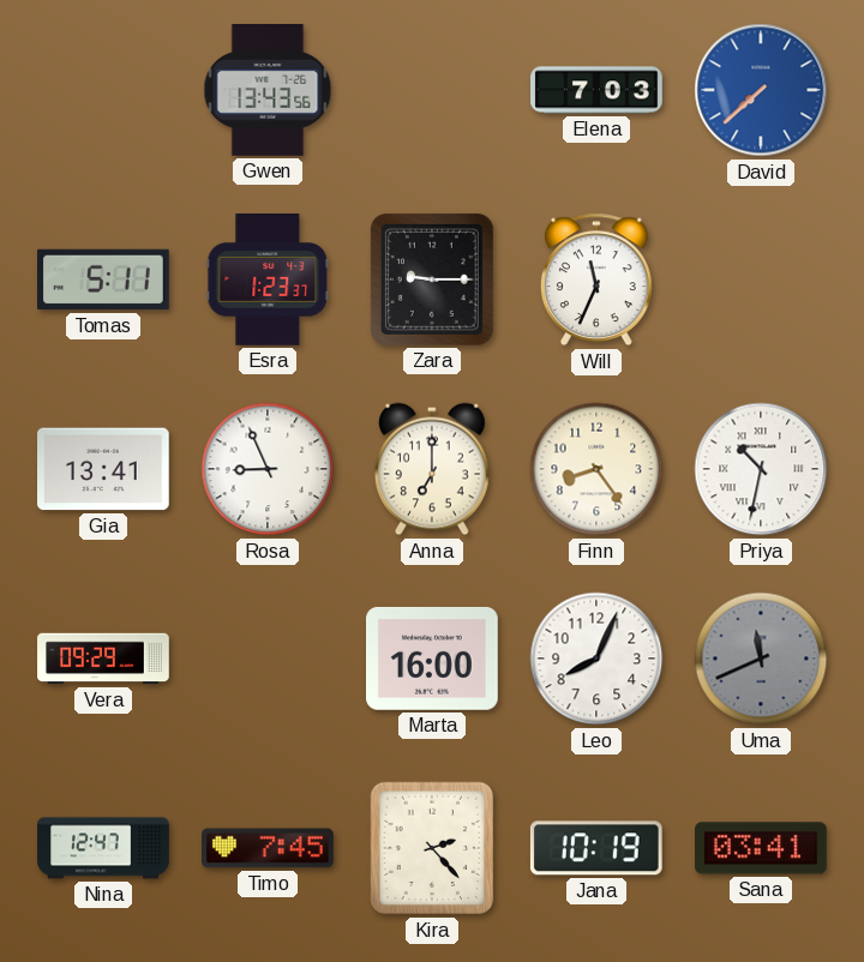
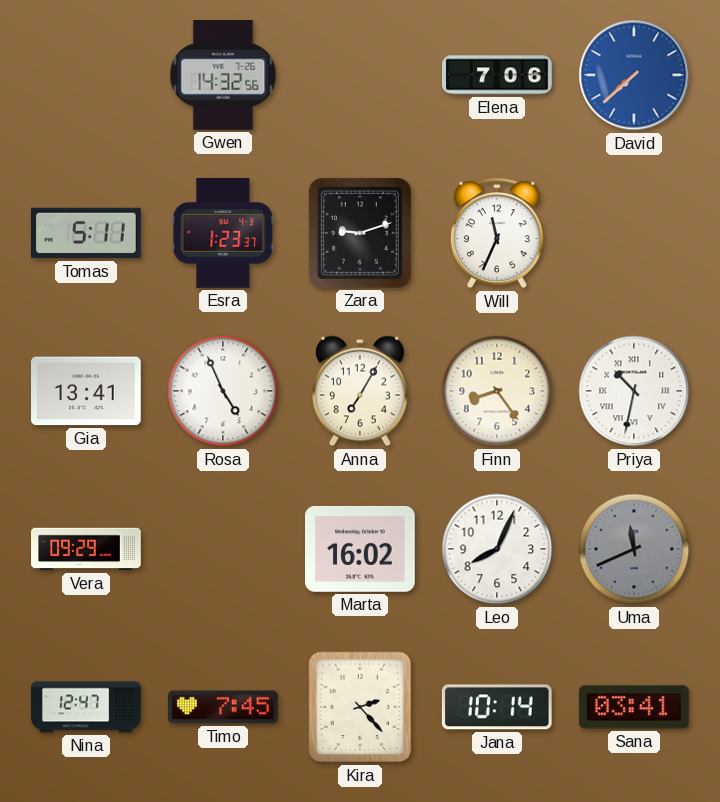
Gwen: 13:43 -> 14:32
Elena: 7:03 -> 7:06
Zara: 9:15 -> 9:12
Rosa: 8:56 -> 4:56
Anna: 7:00 -> 7:05
Marta: 16:00 -> 16:02
Jana: 10:19 -> 10:14
